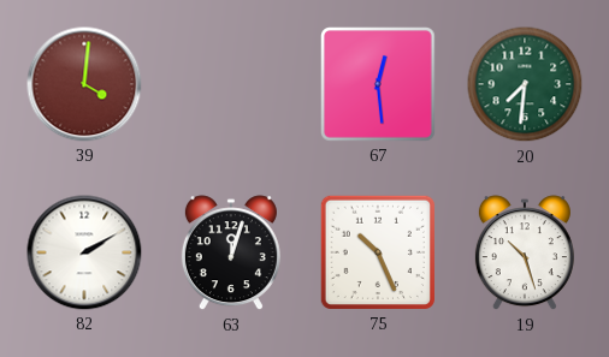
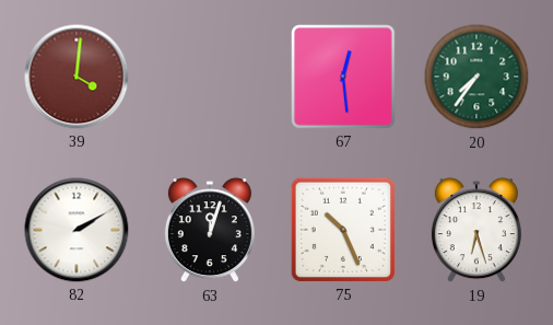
20: 7:31 -> 7:36
19: 10:27 -> 6:27
